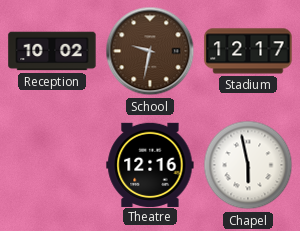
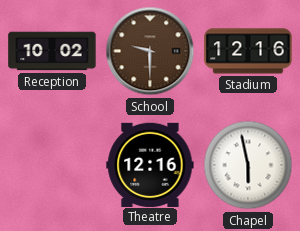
School: 9:32 -> 9:30
Stadium: 12:17 -> 12:16
